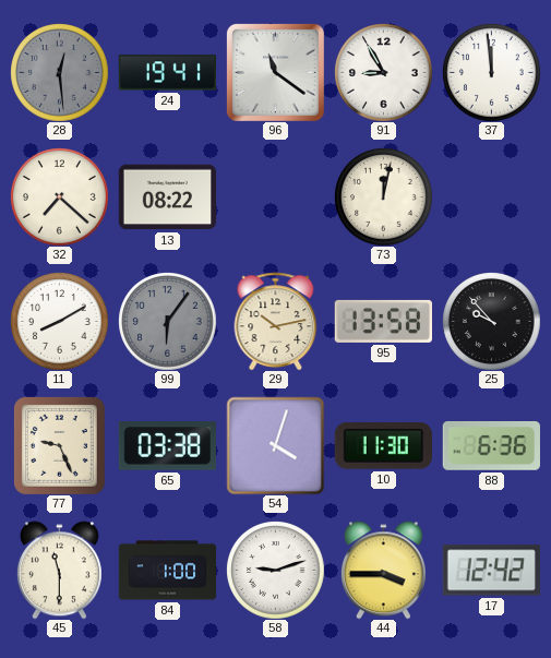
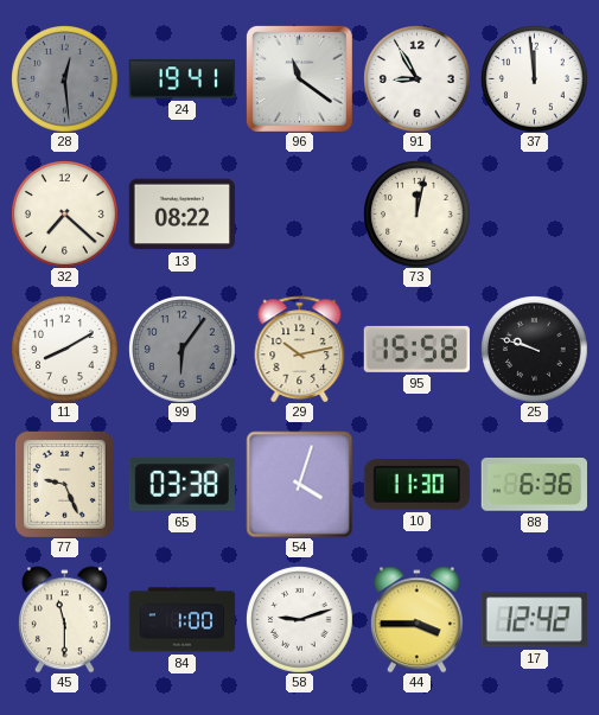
95: 13:58 -> 15:58
25: 9:53 -> 9:48
